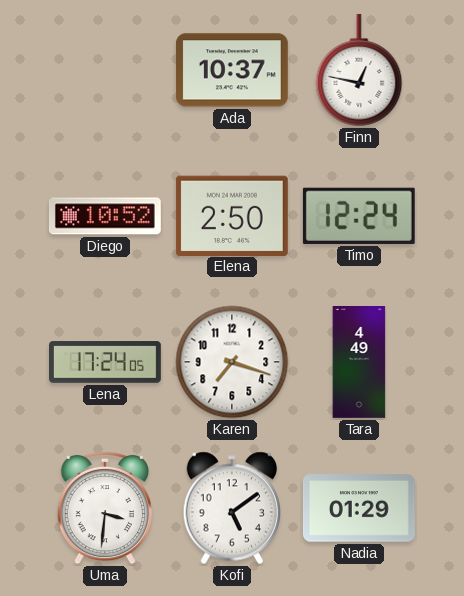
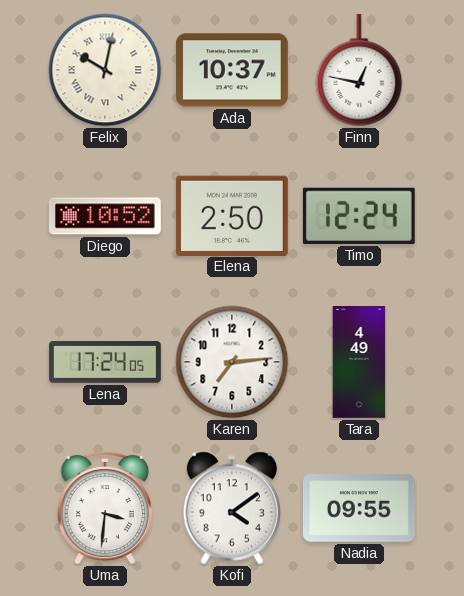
Felix: none -> 10:02
Karen: 7:18 -> 7:14
Kofi: 5:09 -> 4:09
Nadia: 01:29 -> 09:55
